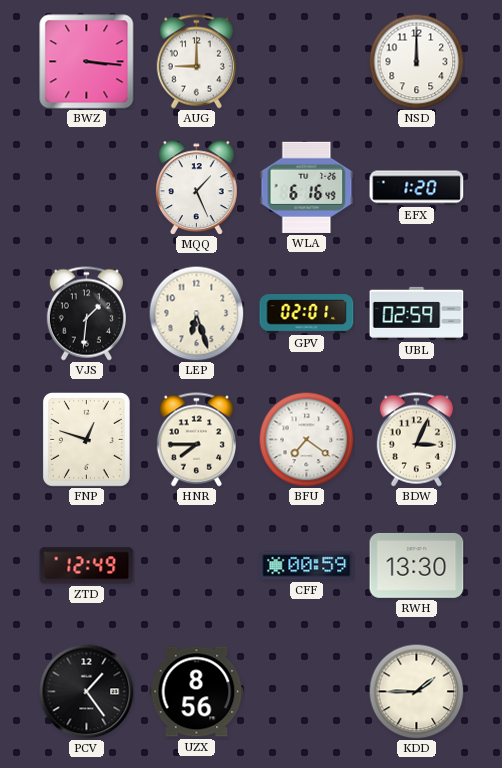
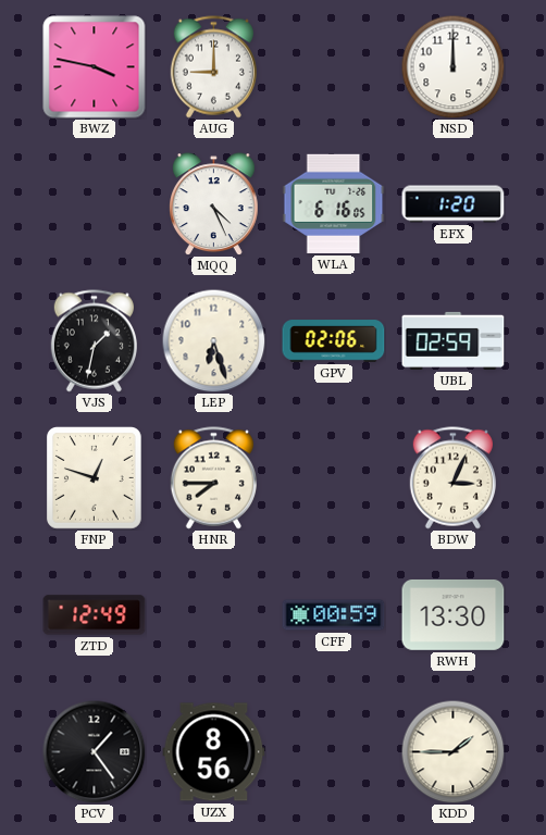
BWZ: 3:16 -> 3:47
MQQ: 1:26 -> 4:26
WLA: 6:16:49 -> 6:16:05
VJS: 1:31 -> 1:32
GPV: 02:01 -> 02:06
BFU: 7:21 -> none
